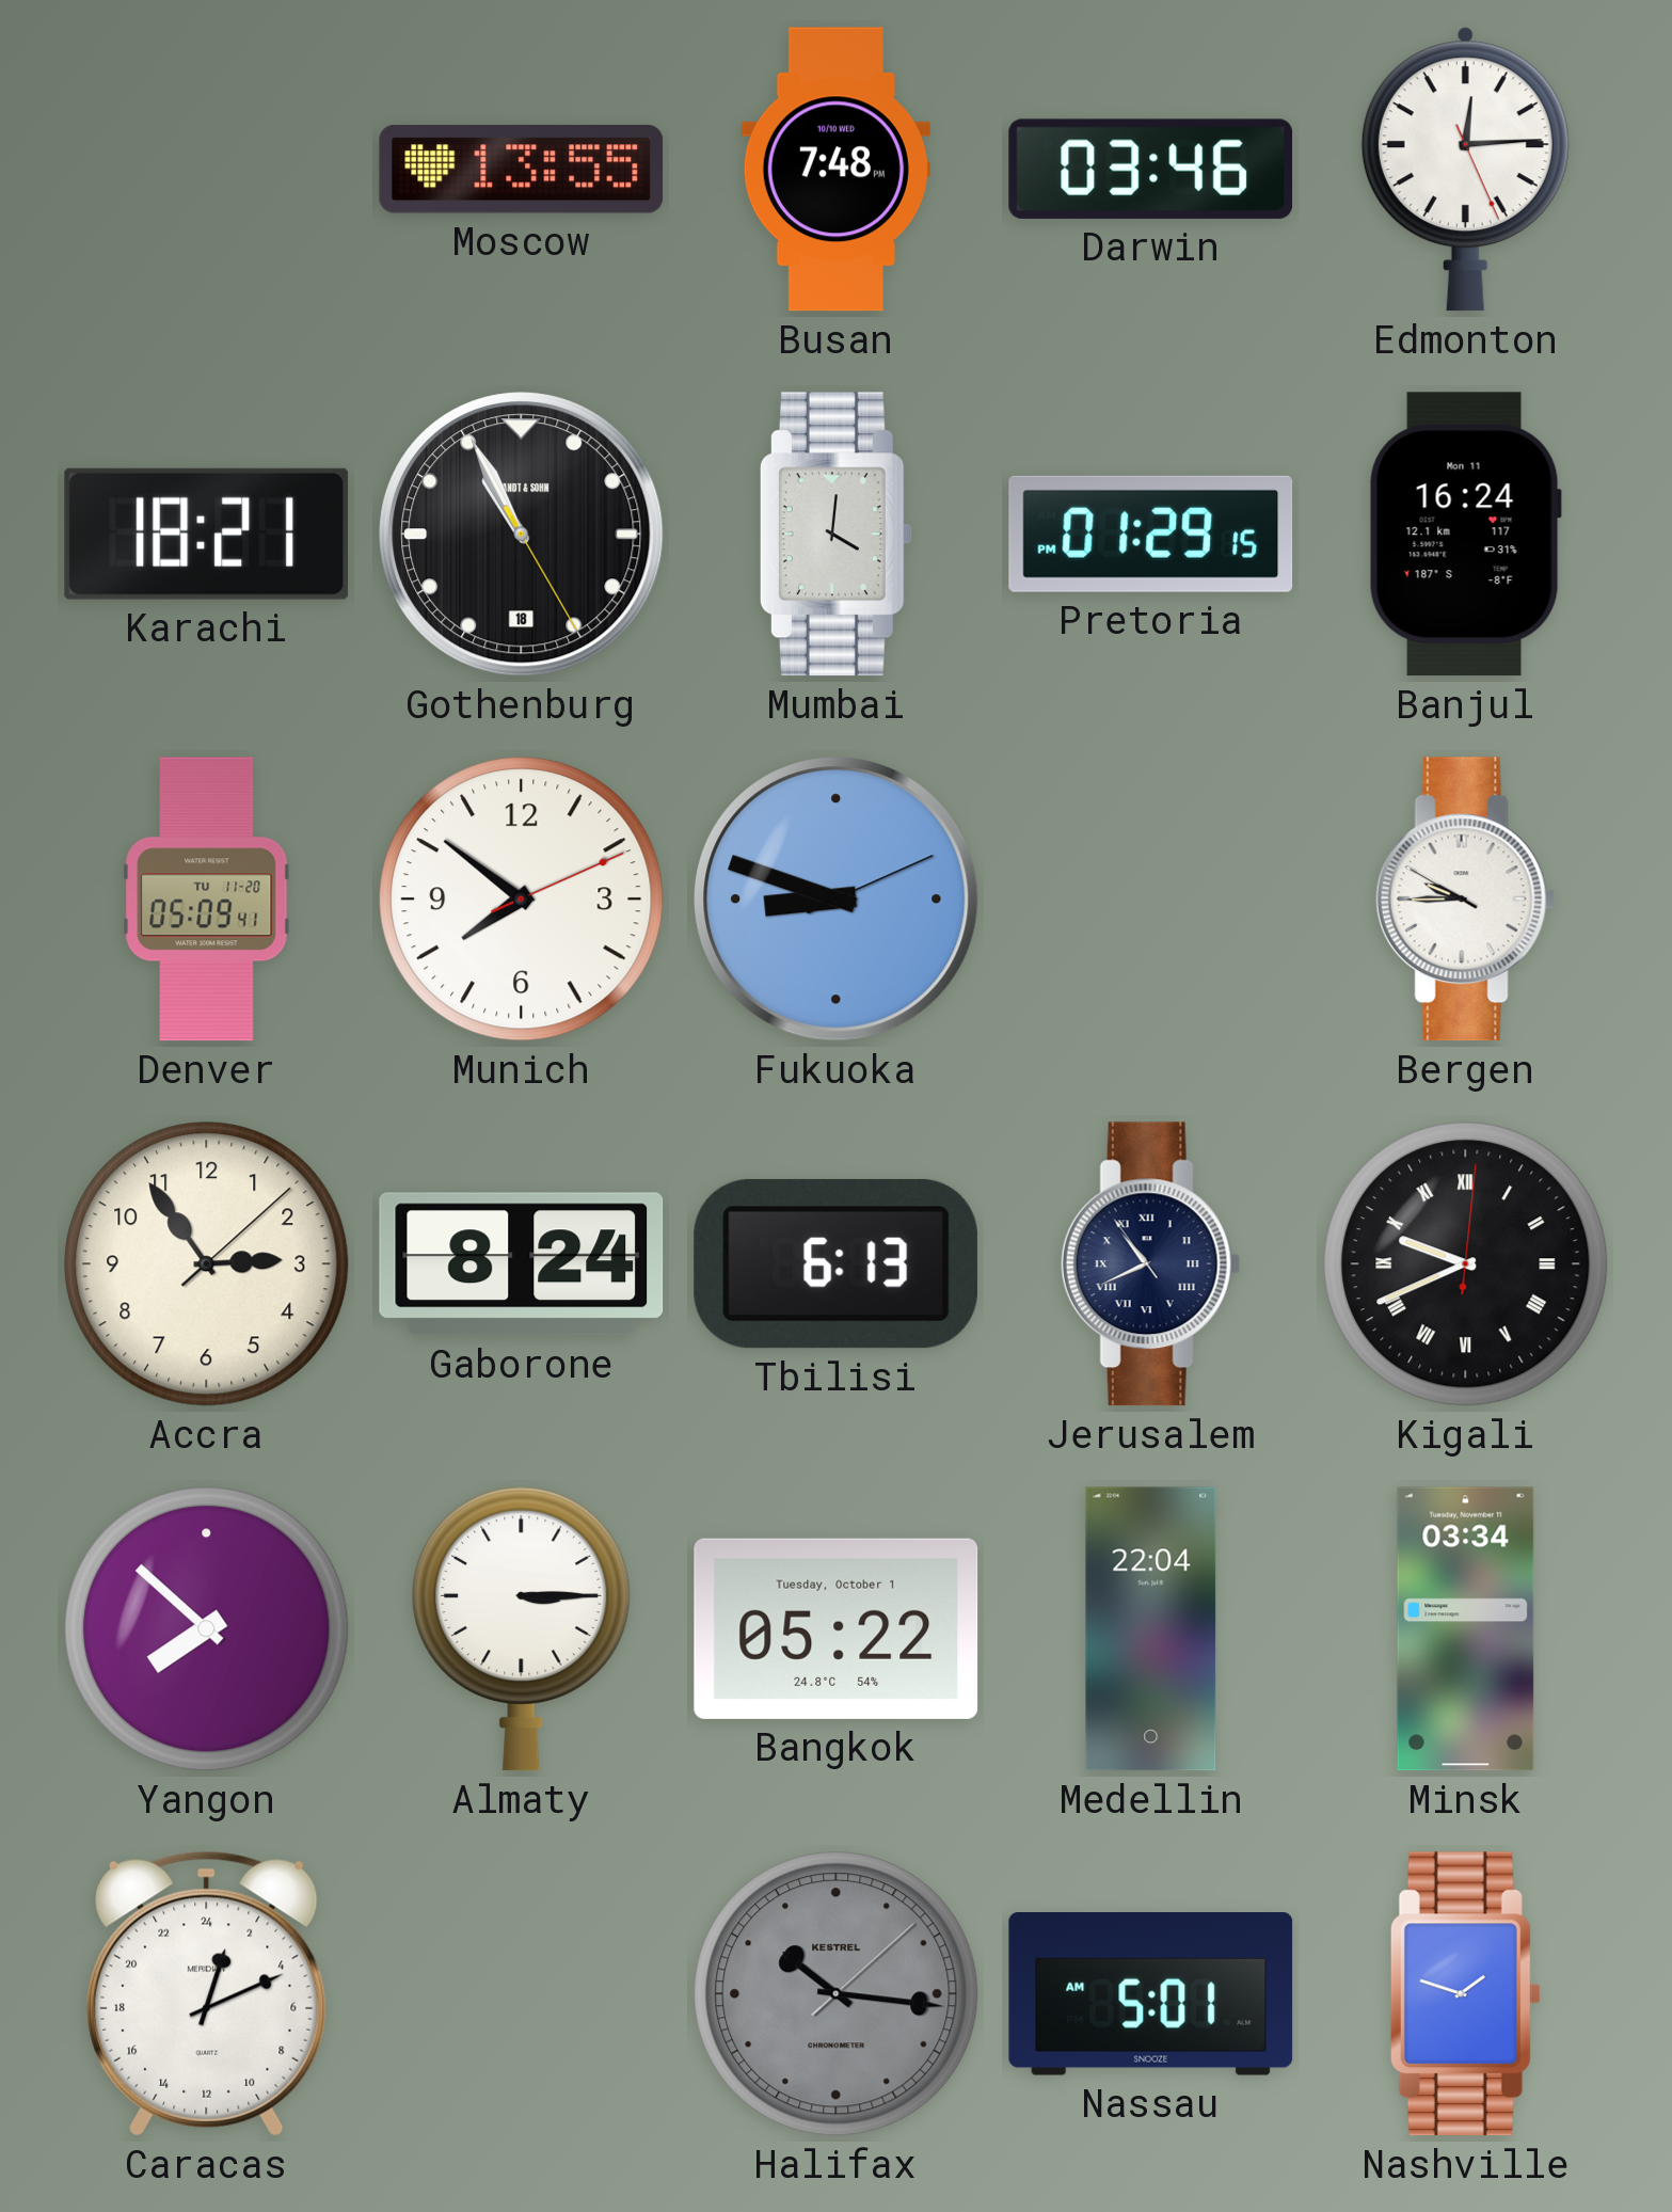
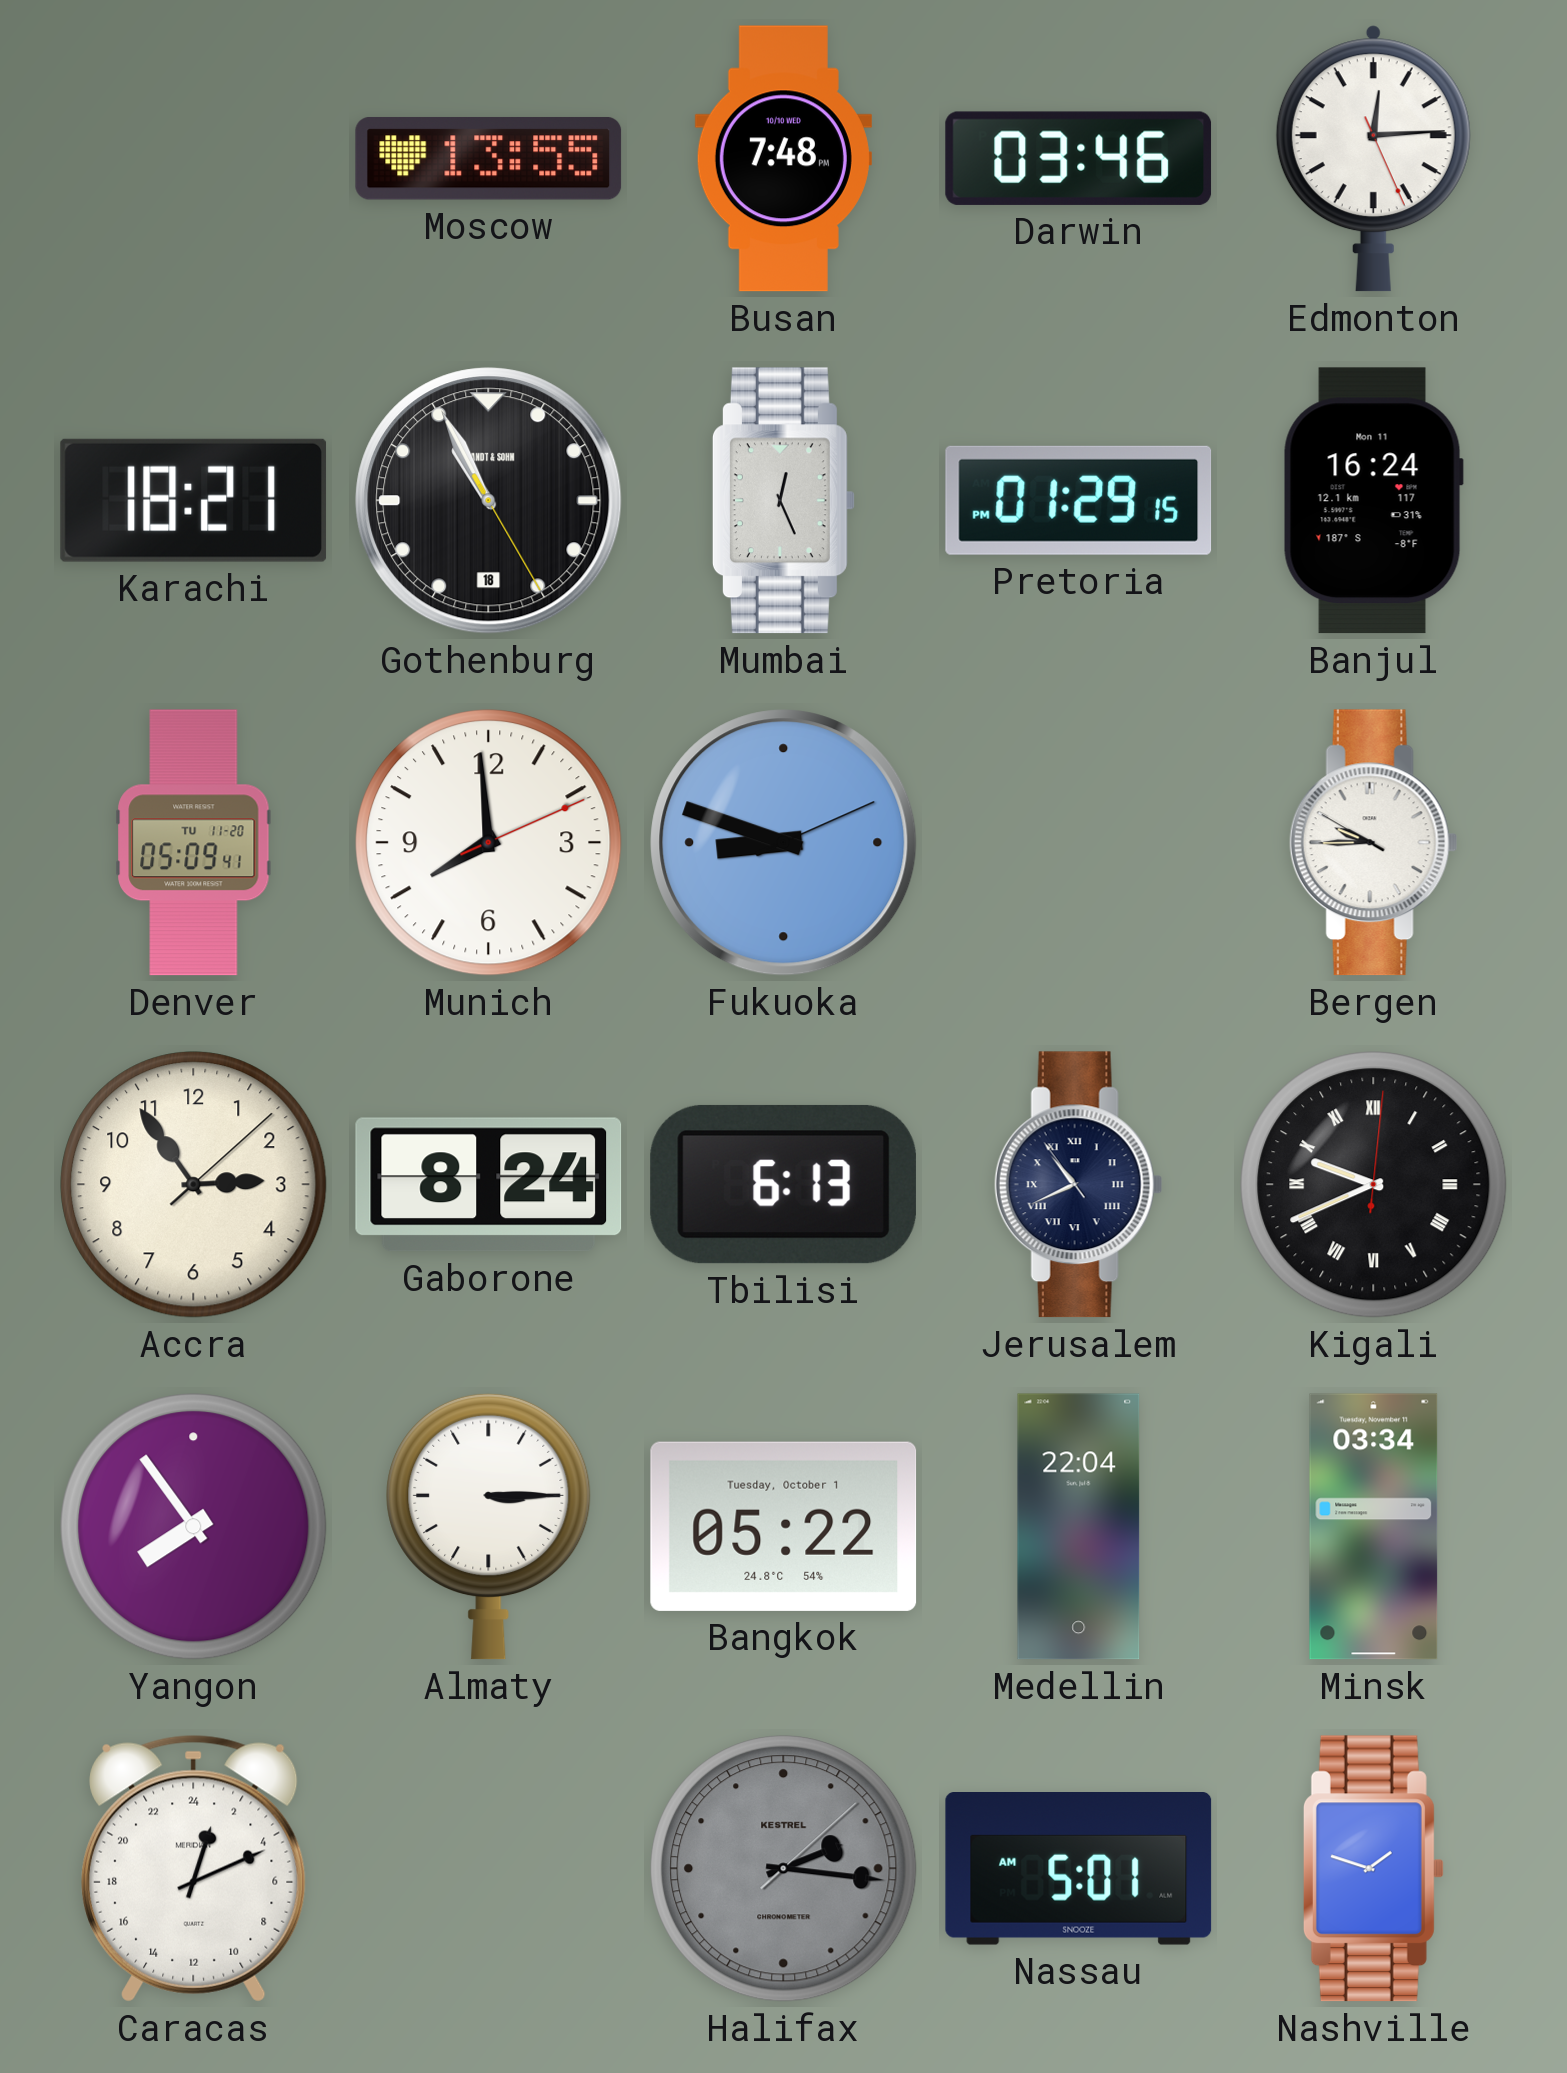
Mumbai: 4:01 -> 12:26
Munich: 7:51 -> 7:59
Yangon: 7:52 -> 7:54
Halifax: 10:16 -> 2:16
